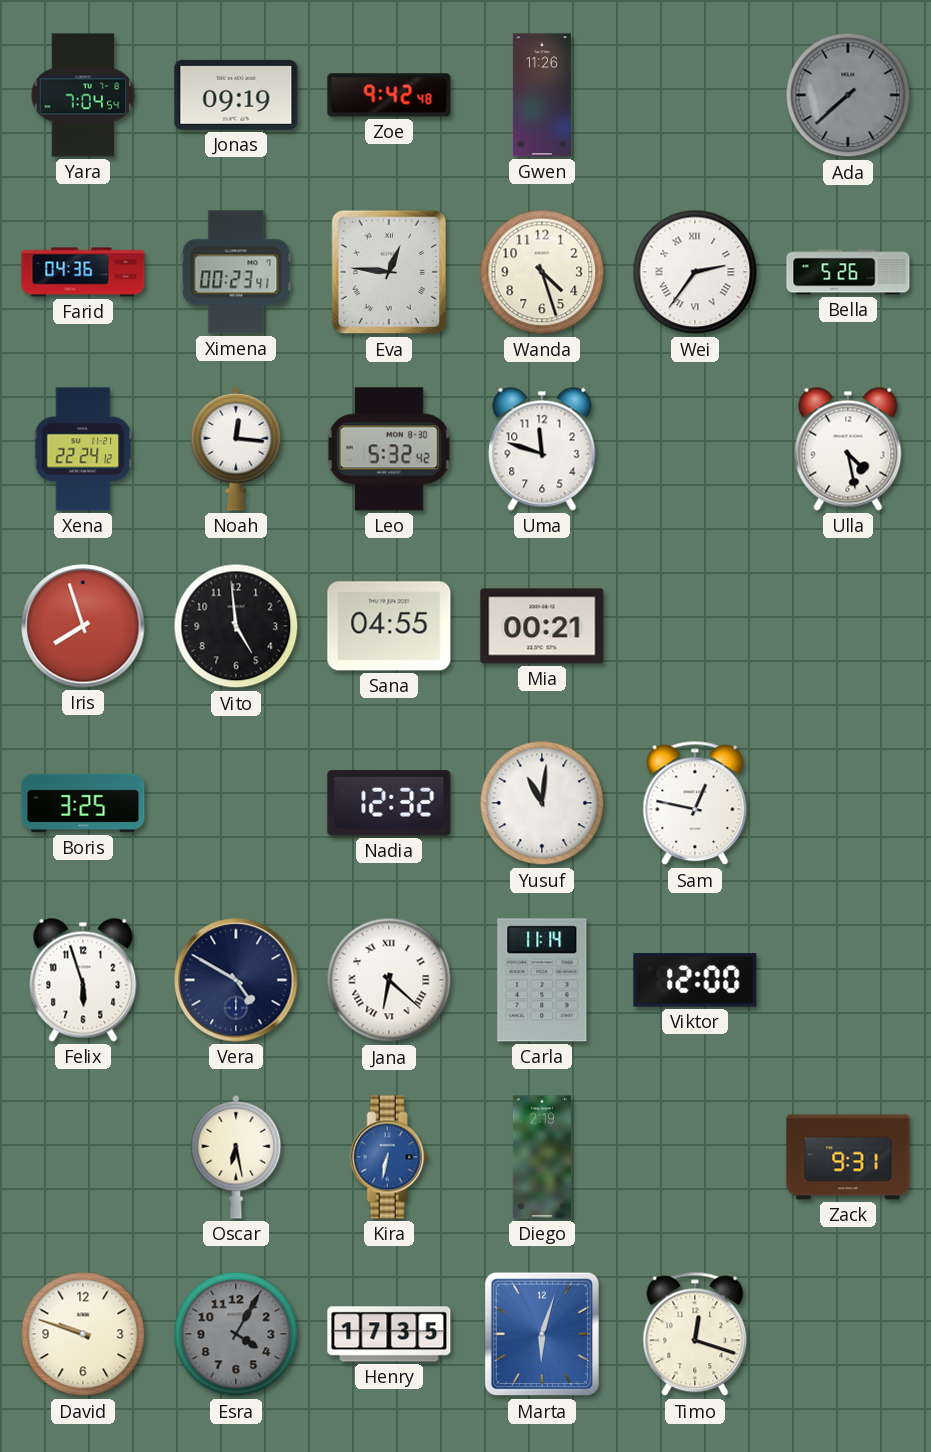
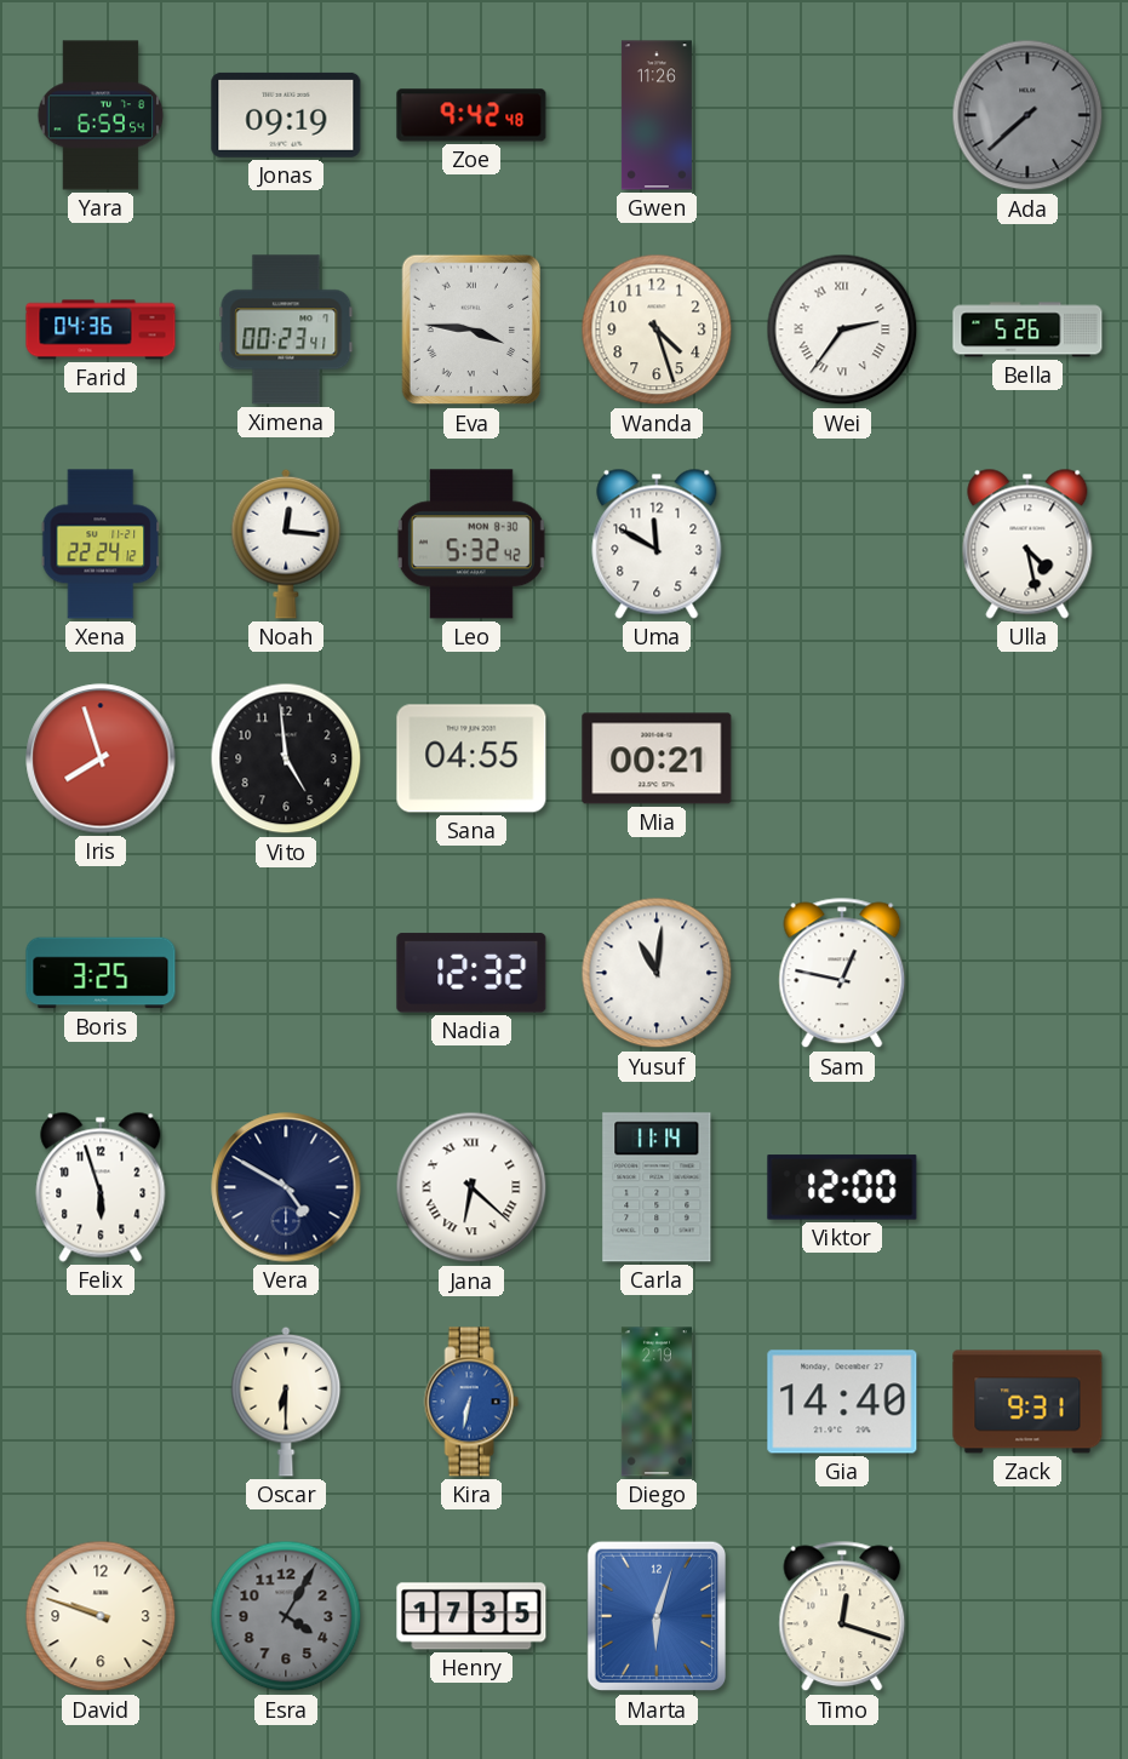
Yara: 7:04 -> 6:59
Eva: 12:46 -> 3:46
Uma: 11:48 -> 11:50
Oscar: 6:28 -> 6:30
Gia: none -> 14:40
